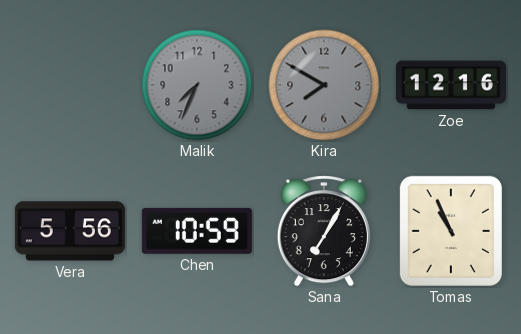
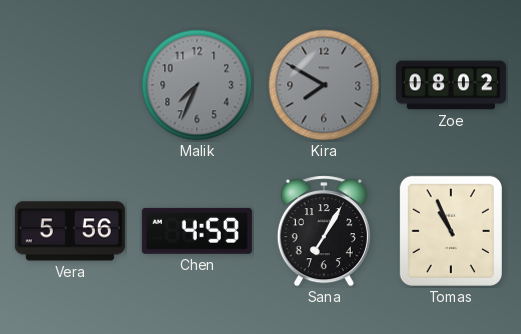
Zoe: 12:16 -> 08:02
Chen: 10:59 -> 4:59
